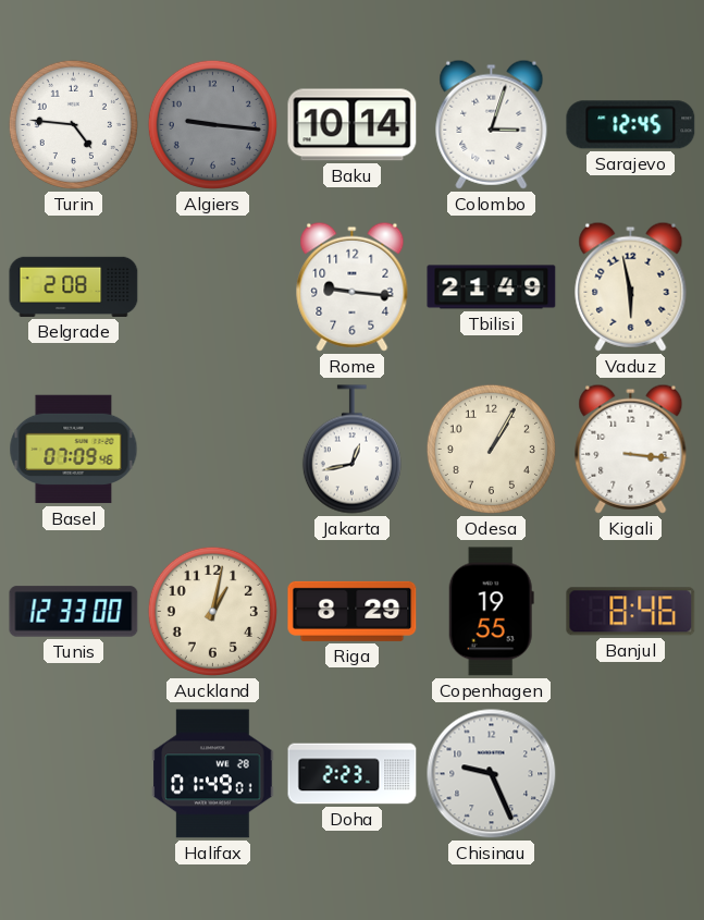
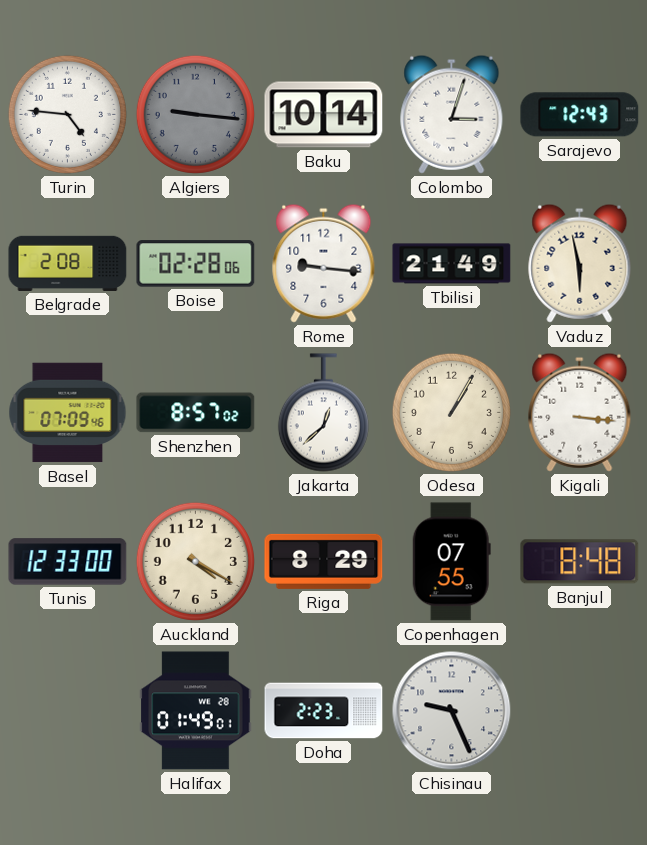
Sarajevo: 12:45 -> 12:43
Boise: none -> 02:28
Shenzhen: none -> 8:57
Jakarta: 12:43 -> 12:38
Auckland: 1:02 -> 4:20
Copenhagen: 19:55 -> 07:55
Banjul: 8:46 -> 8:48
